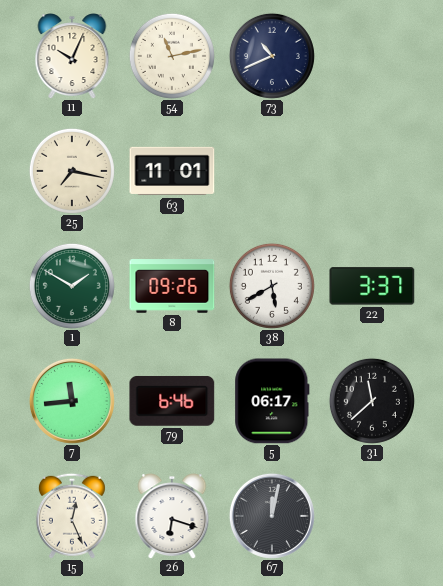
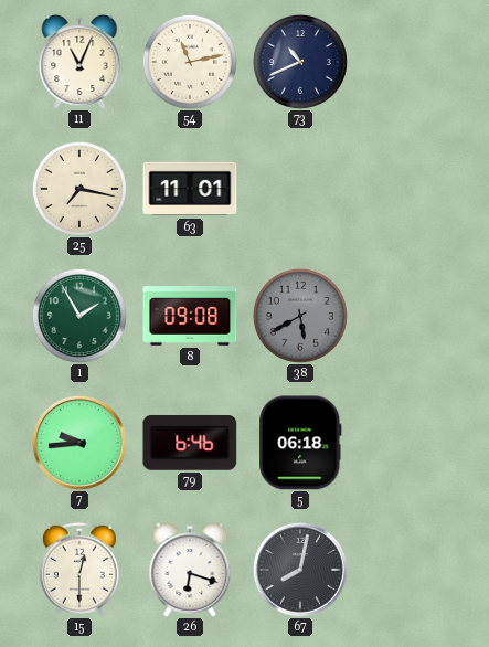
11: 10:04 -> 11:04
1: 1:50 -> 1:55
8: 09:26 -> 09:08
38 dial: white -> grey
22: 3:37 -> none
7: 11:44 -> 9:44
5: 06:17 -> 06:18
31: 11:38 -> none
15: 12:26 -> 12:30
67: 12:02 -> 8:02
